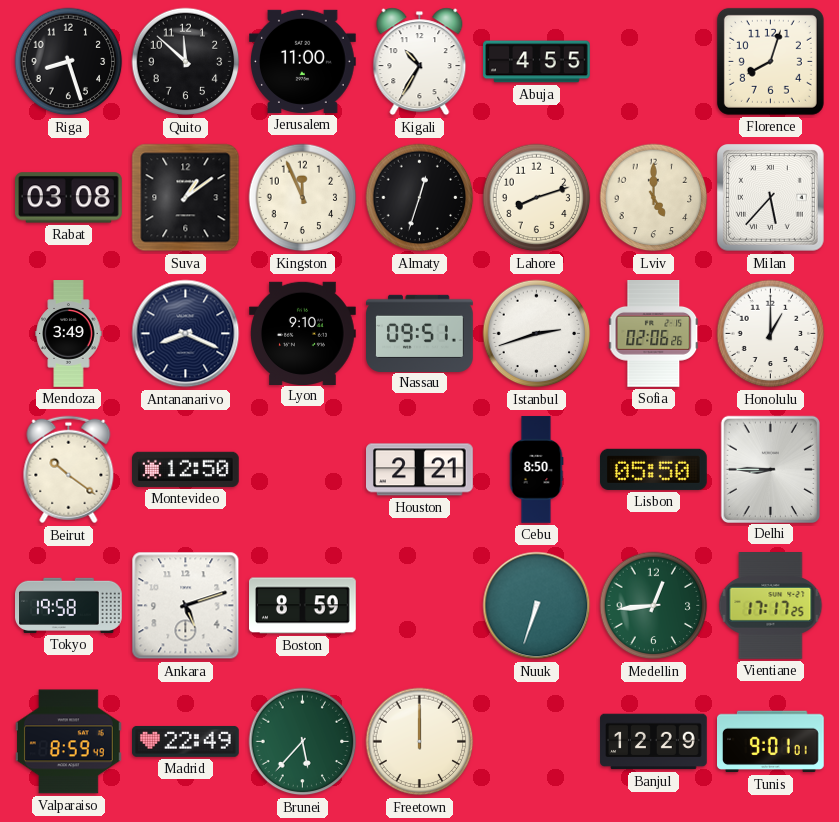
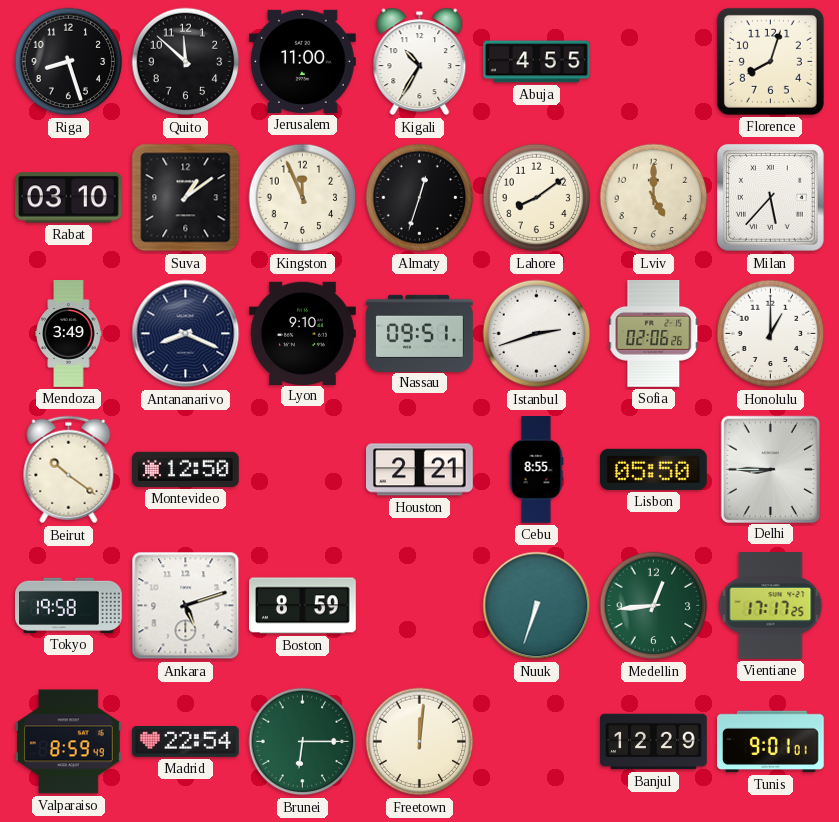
Rabat: 03:08 -> 03:10
Lahore: 8:12 -> 8:09
Cebu: 8:50 -> 8:55
Madrid: 22:49 -> 22:54
Brunei: 5:37 -> 6:15
Freetown: 12:00 -> 12:01
